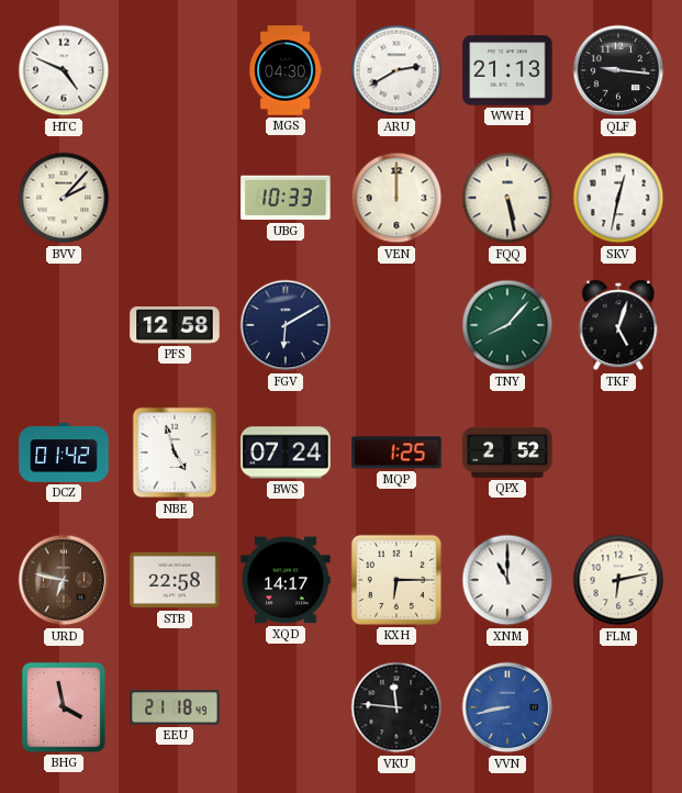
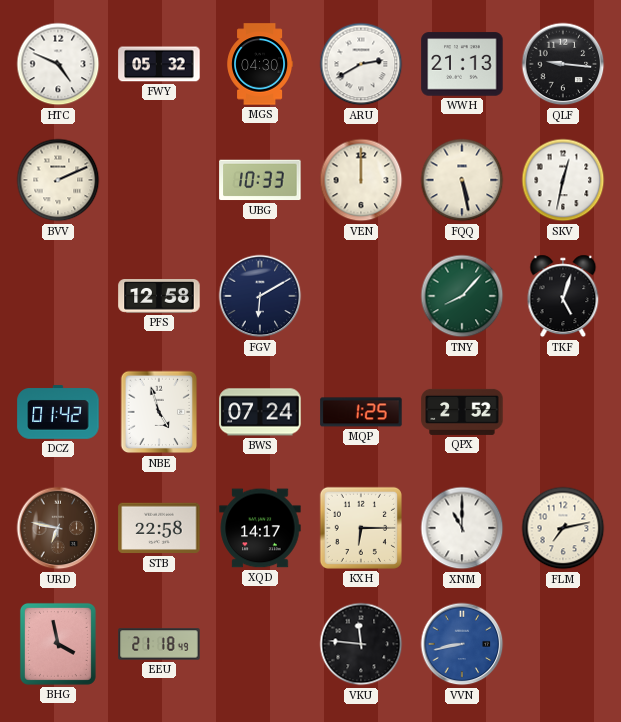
FWY: none -> 05:32
BVV: 2:07 -> 2:11
FLM: 6:13 -> 7:13
